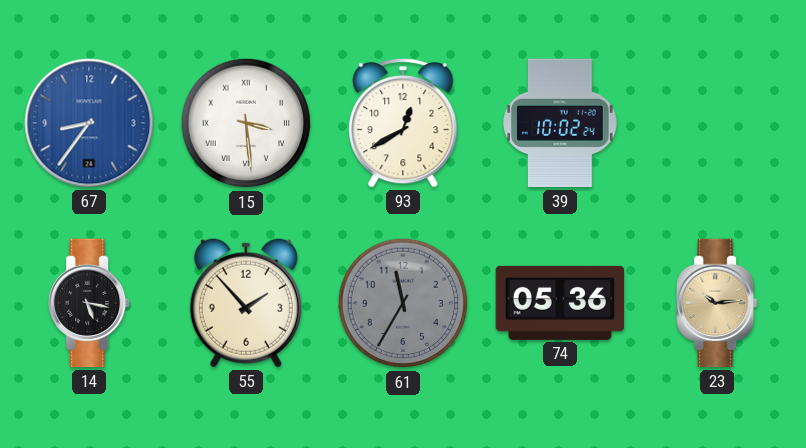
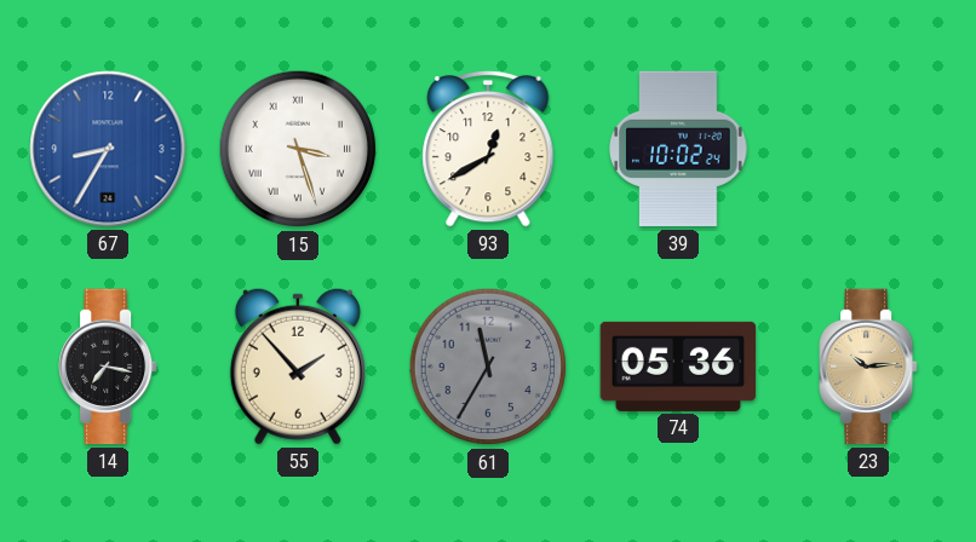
67: 8:36 -> 8:35
15: 3:29 -> 3:27
14: 5:17 -> 7:17
